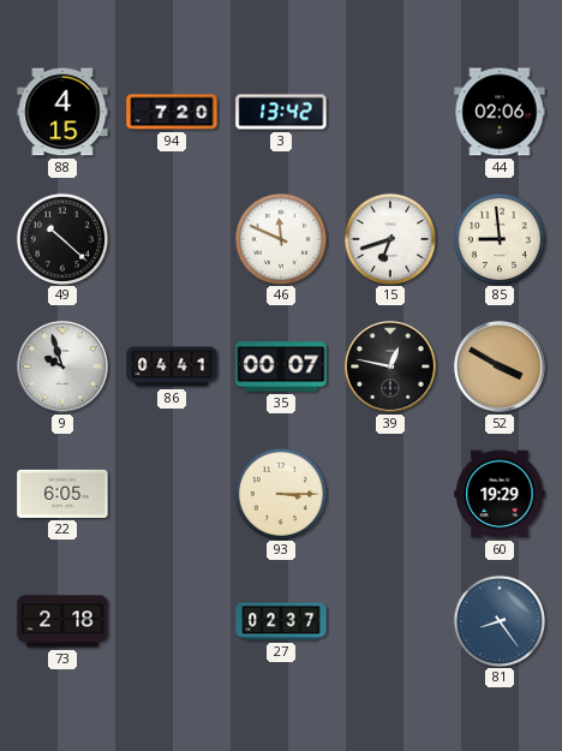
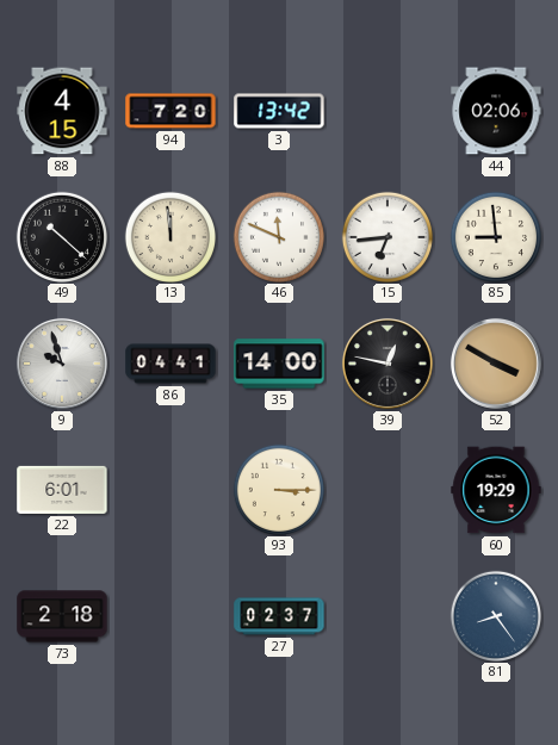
13: none -> 11:59
15: 6:42 -> 6:44
35: 00:07 -> 14:00
22: 6:05 -> 6:01
